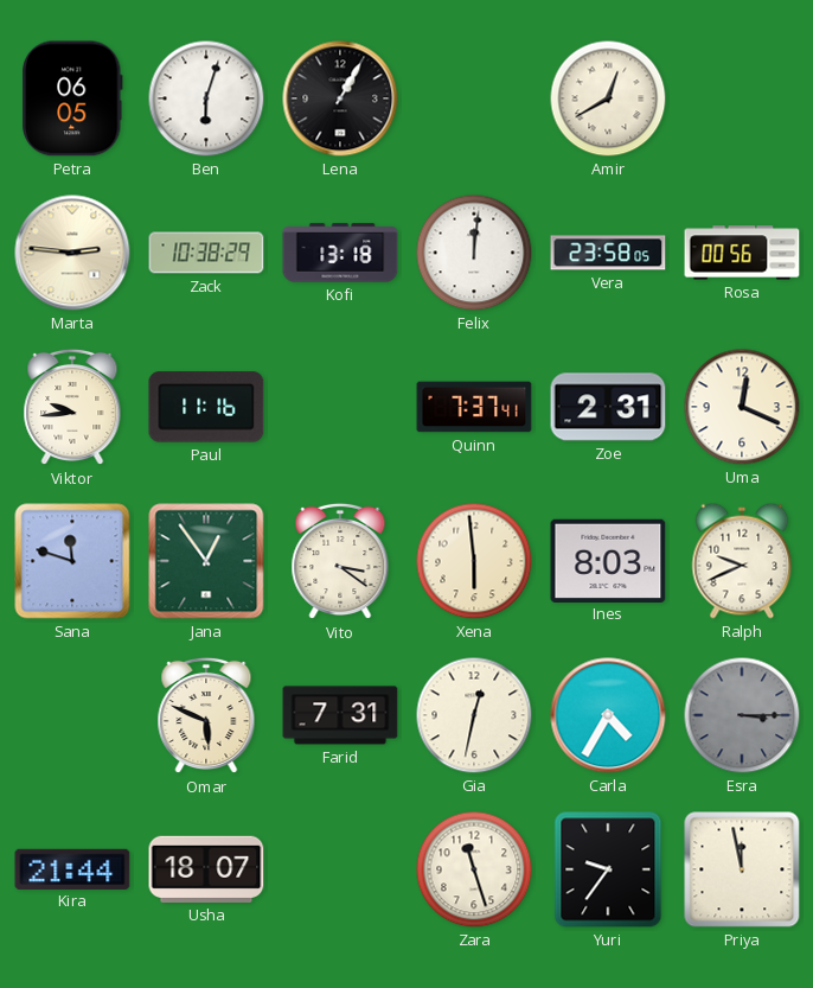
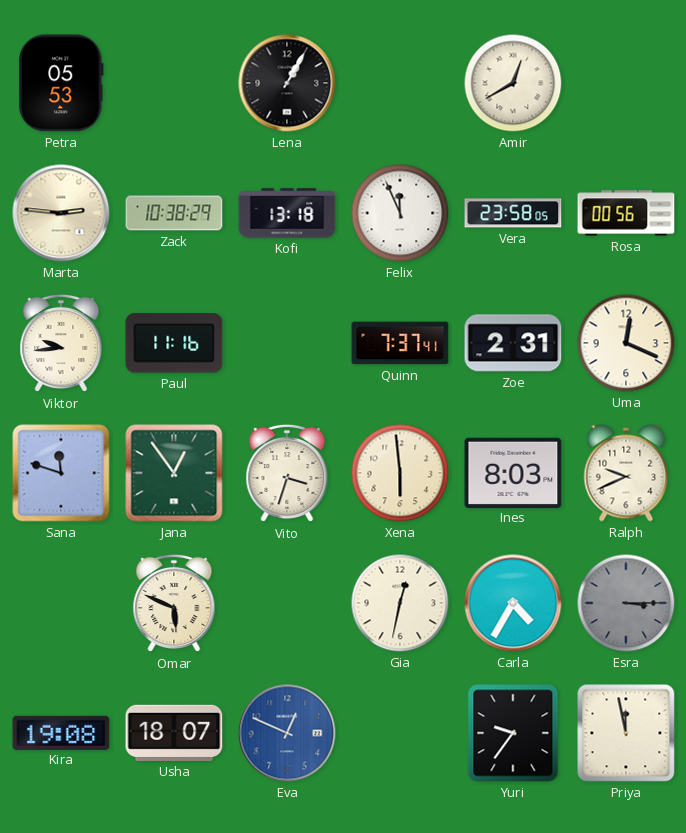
Petra: 06:05 -> 05:53
Ben: 6:03 -> none
Felix: 12:01 -> 11:56
Vito: 3:21 -> 3:33
Farid: 7:31 -> none
Kira: 21:44 -> 19:08
Eva: none -> 12:49
Zara: 11:27 -> none
